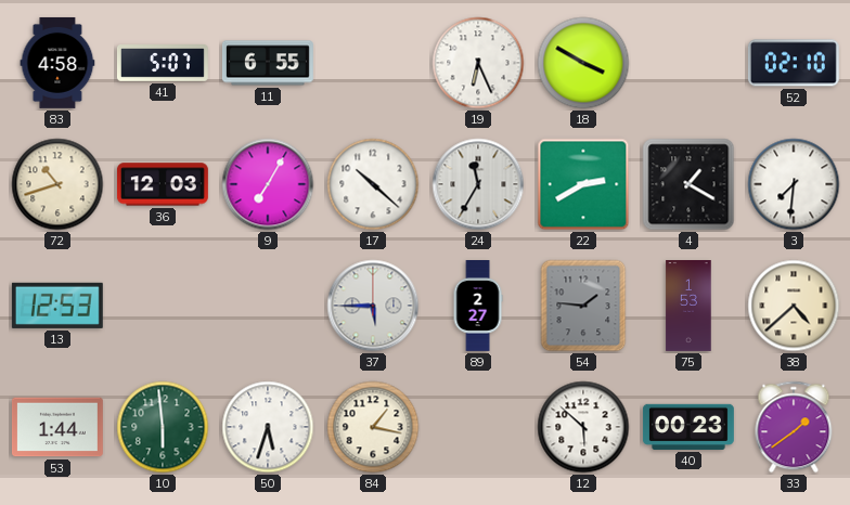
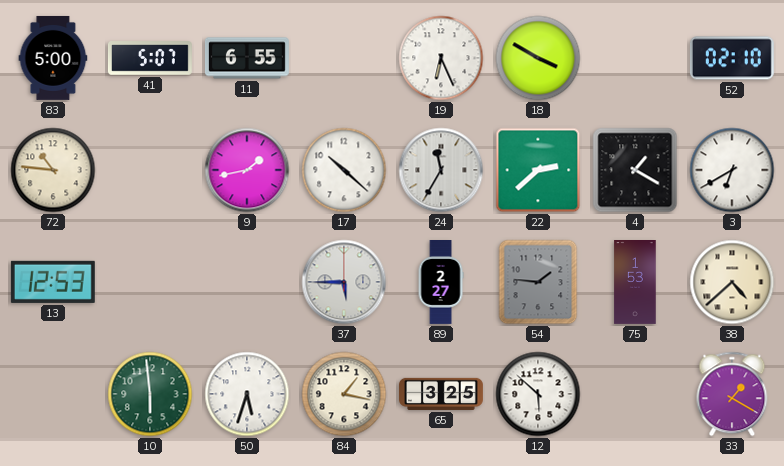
83: 4:58 -> 5:00
72: 10:42 -> 10:46
36: 12:03 -> none
9: 7:05 -> 1:43
22: 2:40 -> 2:38
3: 7:31 -> 6:40
53: 1:44 -> none
65: none -> 3:25
40: 00:23 -> none
33: 1:39 -> 1:20
